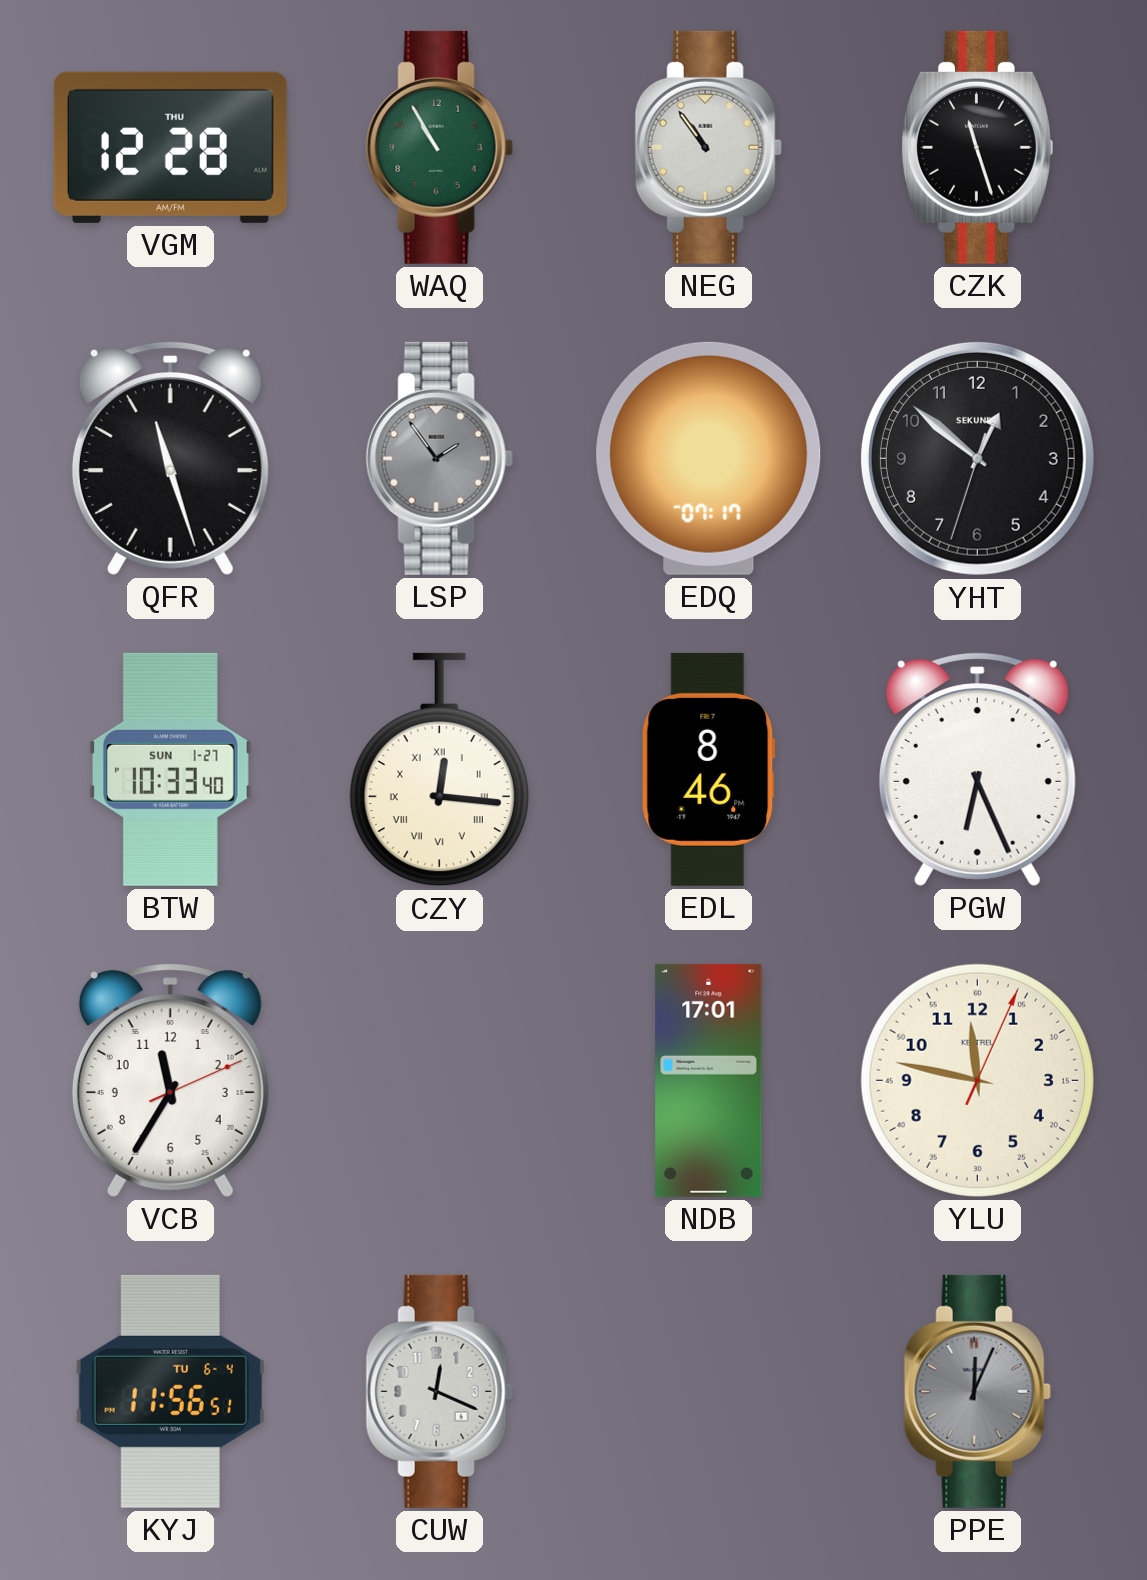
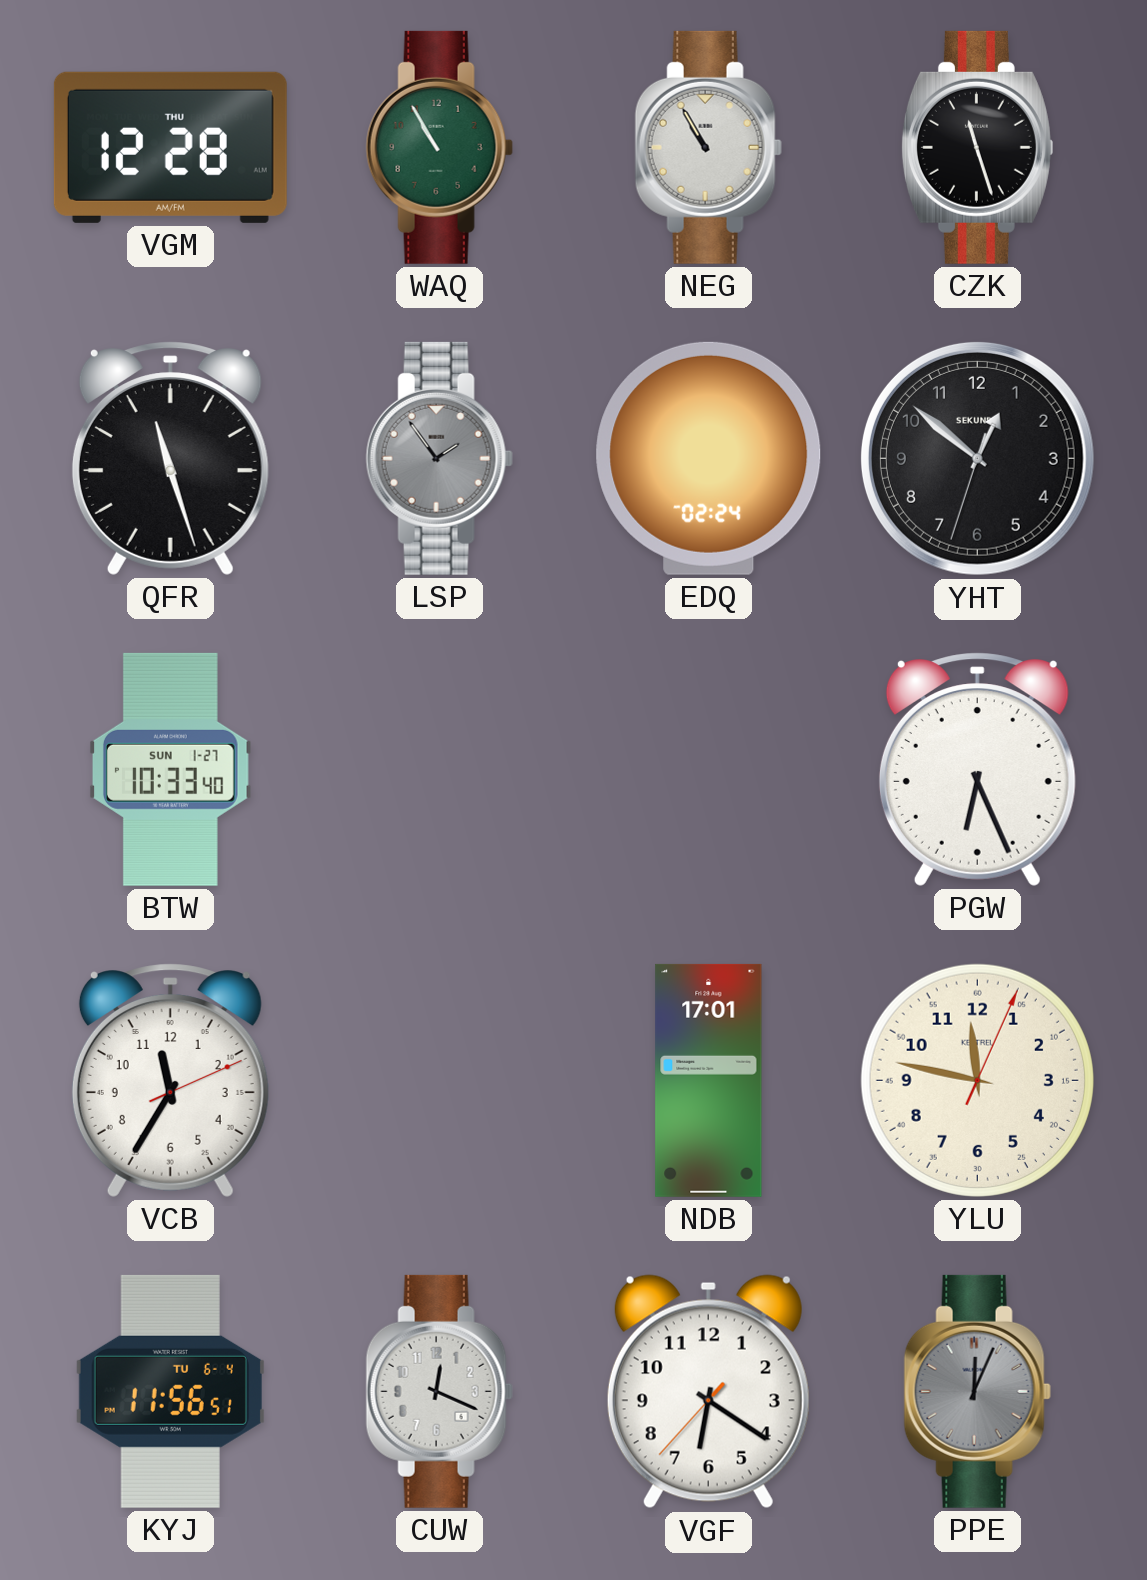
NEG: 10:54 -> 10:55
EDQ: 07:17 -> 02:24
CZY: 12:16 -> none
EDL: 8:46 -> none
VGF: none -> 6:20
